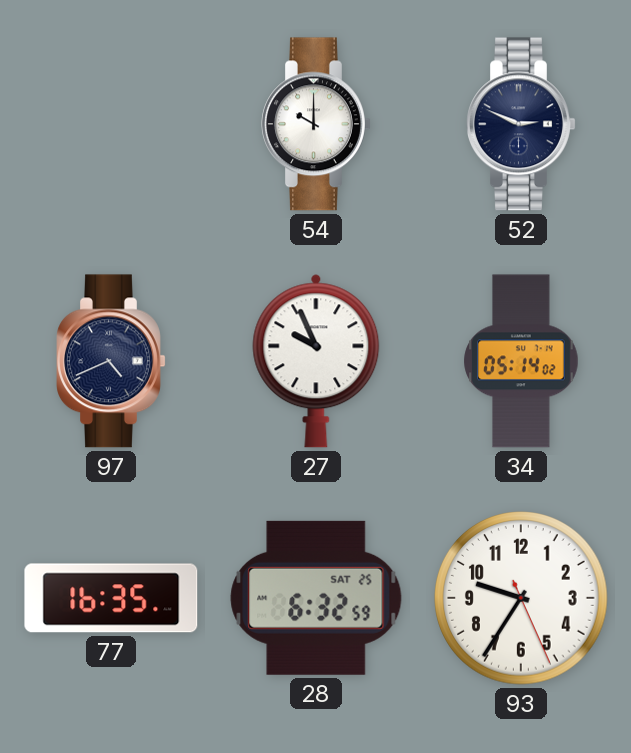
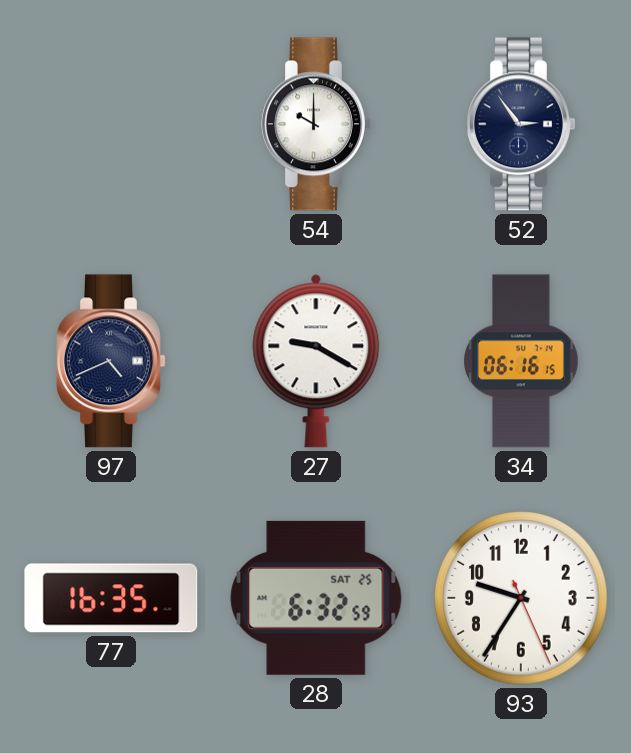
52: 2:49 -> 2:54
27: 9:56 -> 9:20
34: 05:14 -> 06:16
